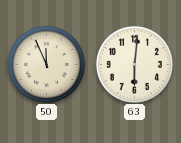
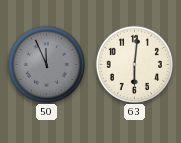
50 dial: cream -> grey
